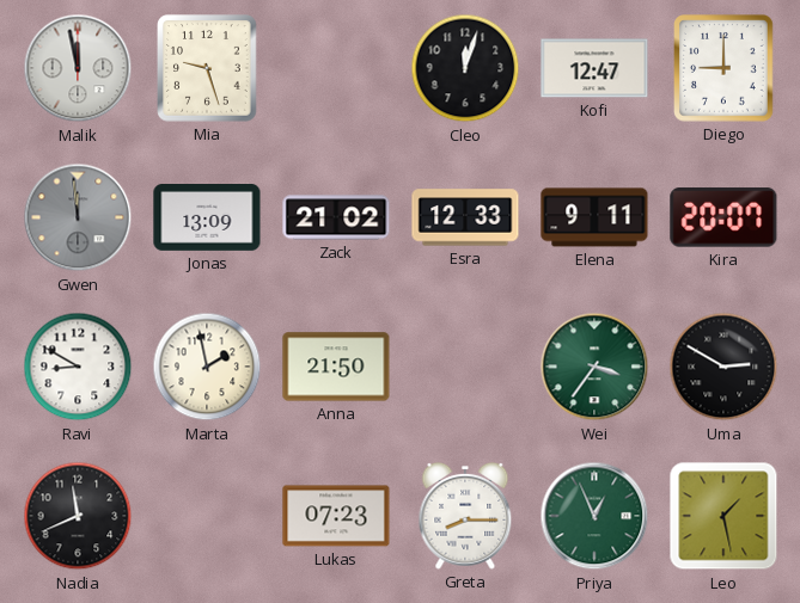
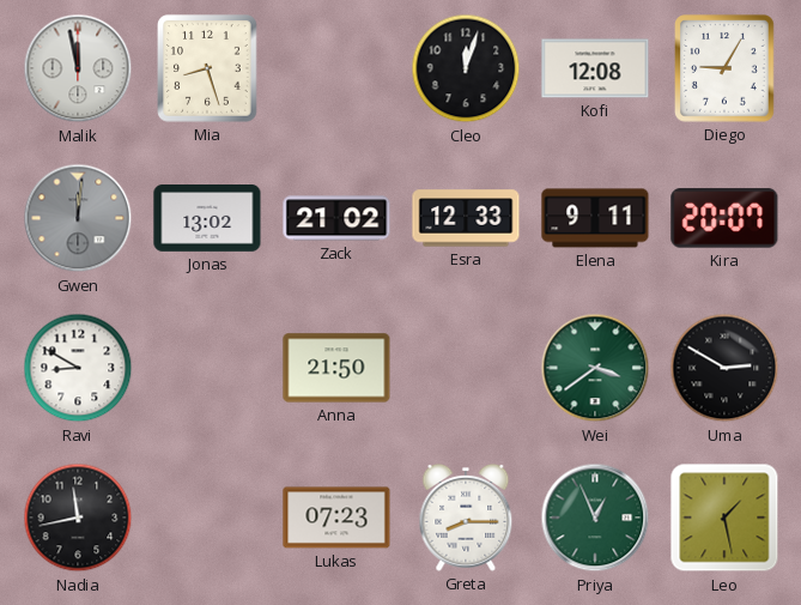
Mia: 9:27 -> 8:27
Kofi: 12:47 -> 12:08
Diego: 9:00 -> 9:05
Gwen: 11:59 -> 12:01
Jonas: 13:09 -> 13:02
Marta: 1:58 -> none
Wei: 3:36 -> 3:39
Nadia: 11:41 -> 11:43
